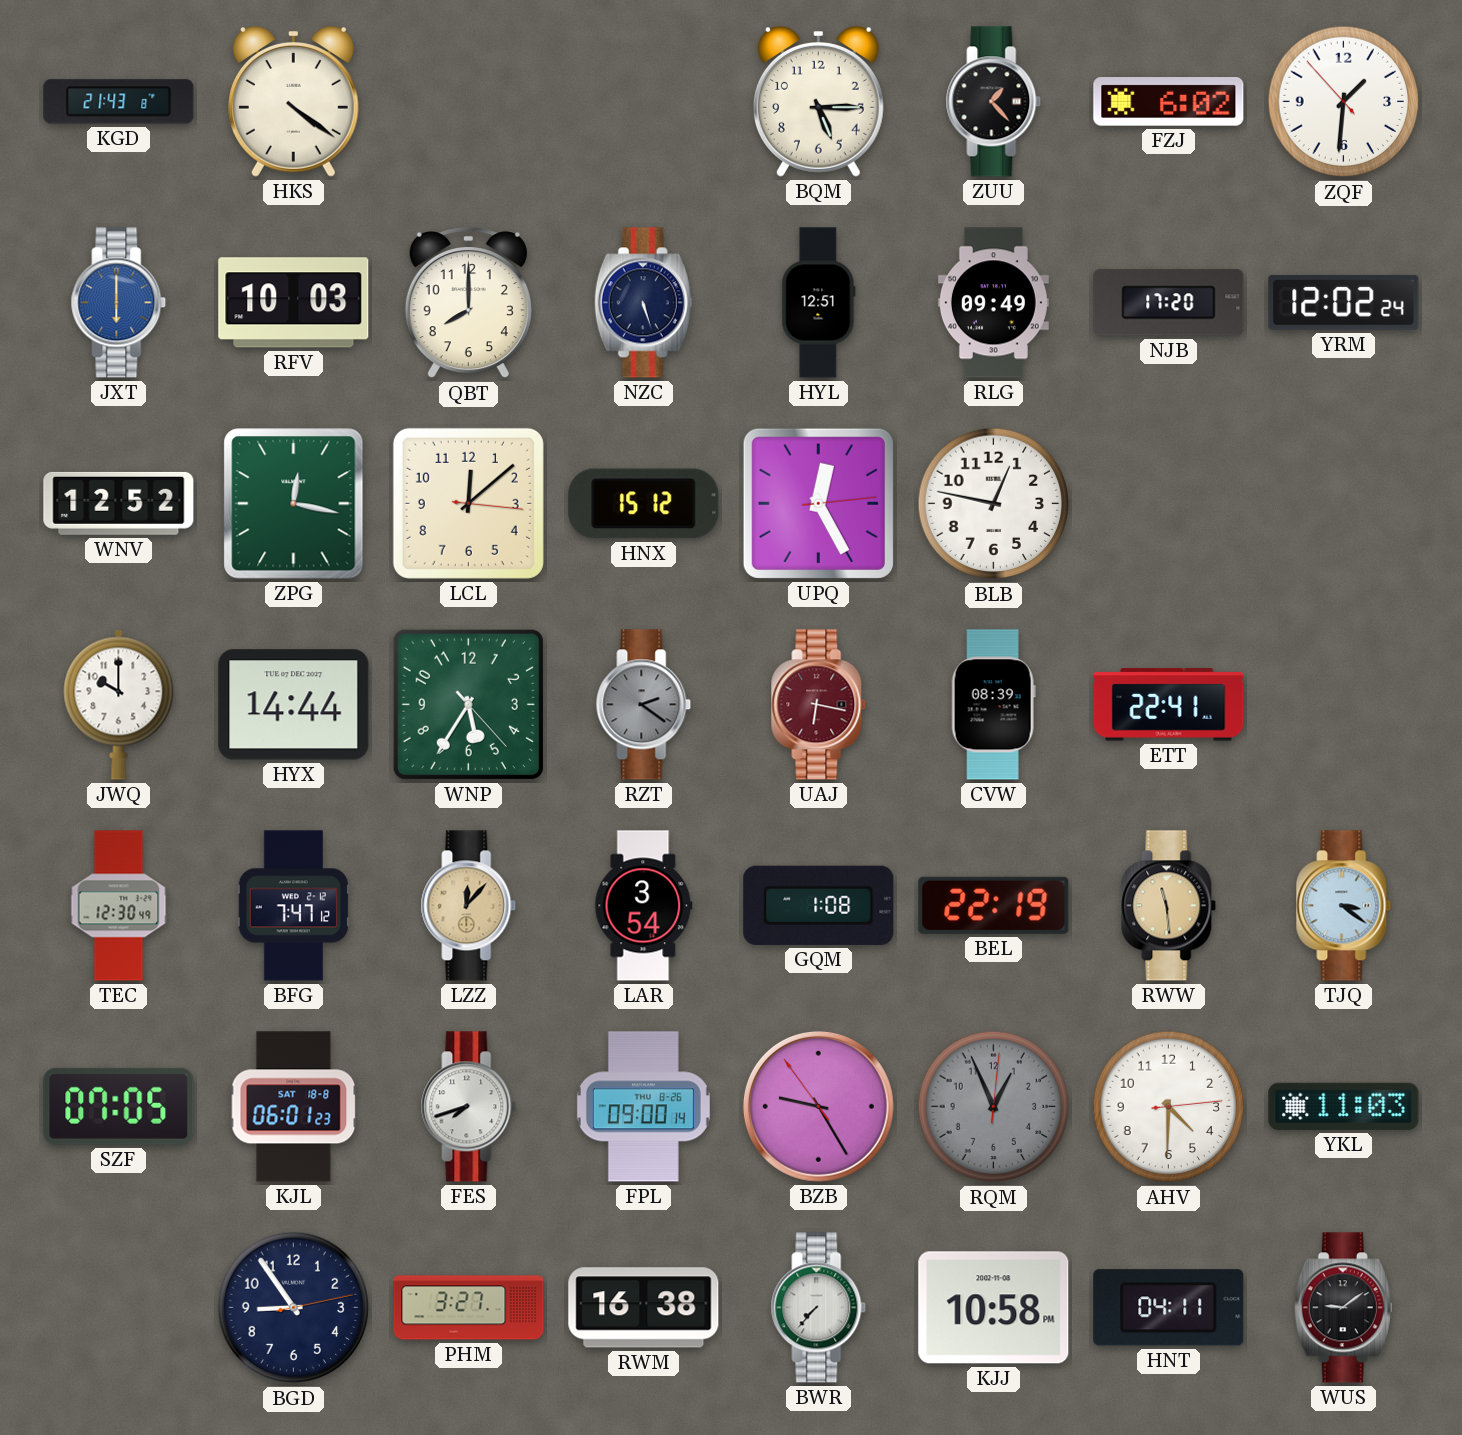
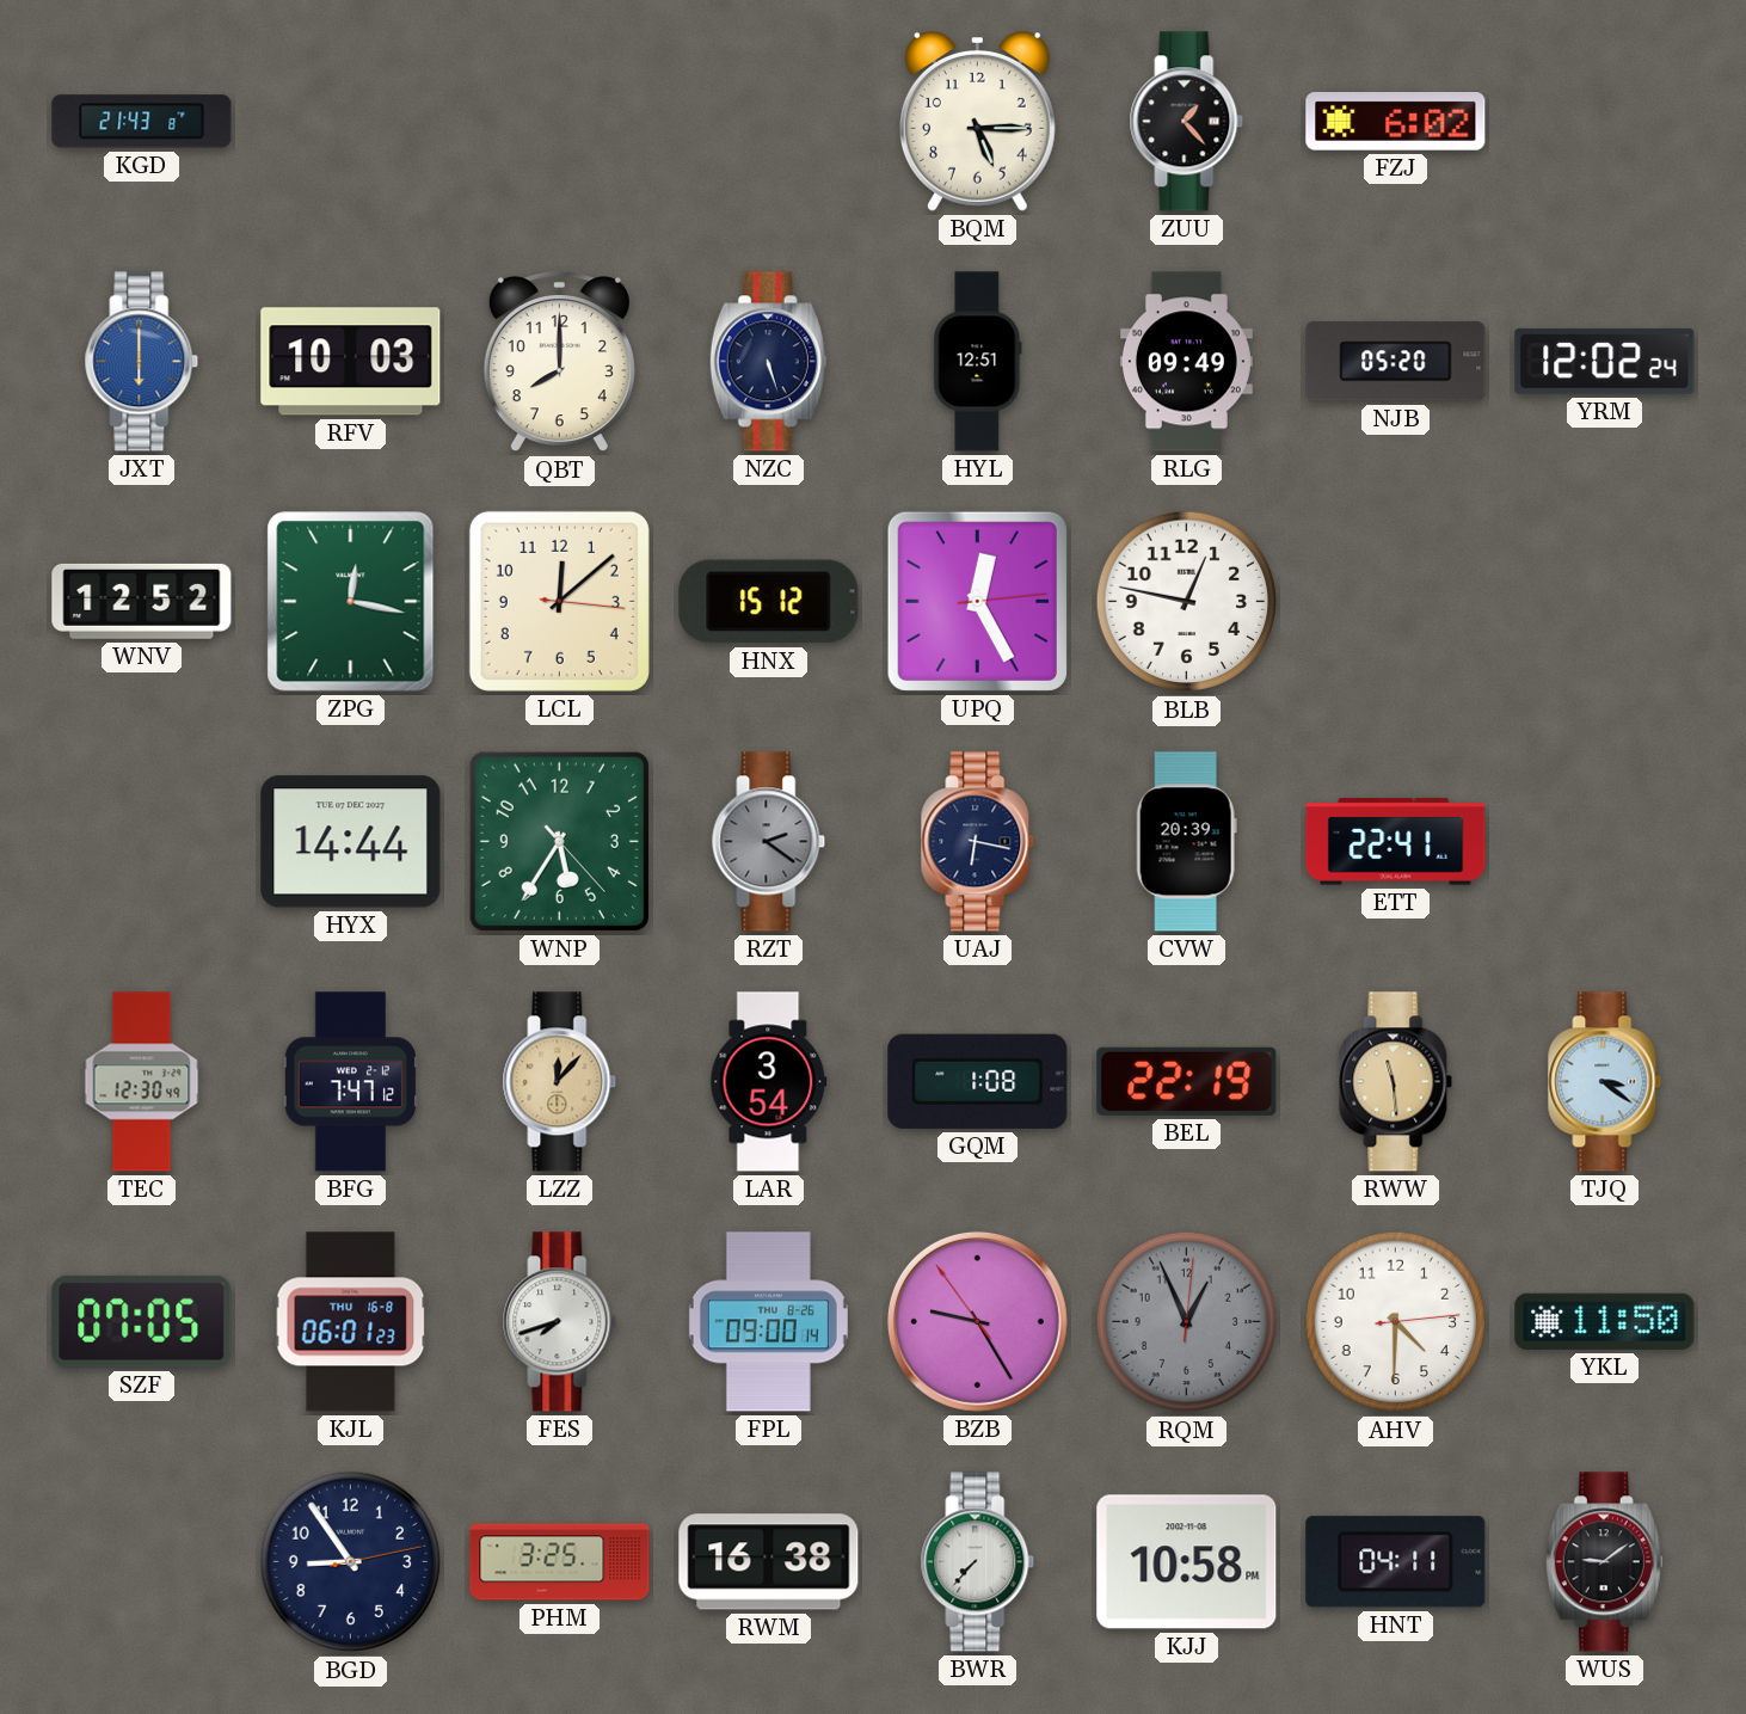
HKS: 4:21 -> none
ZQF: 1:30 -> none
NJB: 17:20 -> 05:20
JWQ: 10:00 -> none
UAJ dial: burgundy -> navy
CVW: 08:39 -> 20:39
KJL date: SAT 18-8 -> THU 16-8
YKL: 11:03 -> 11:50
PHM: 3:27 -> 3:25
